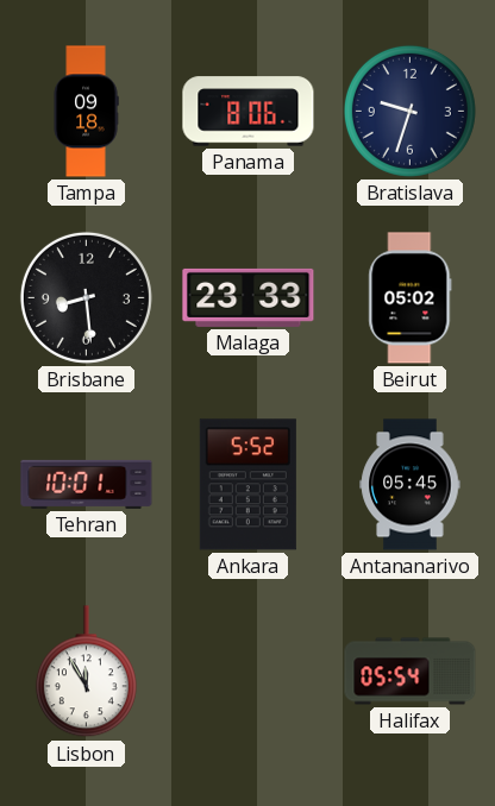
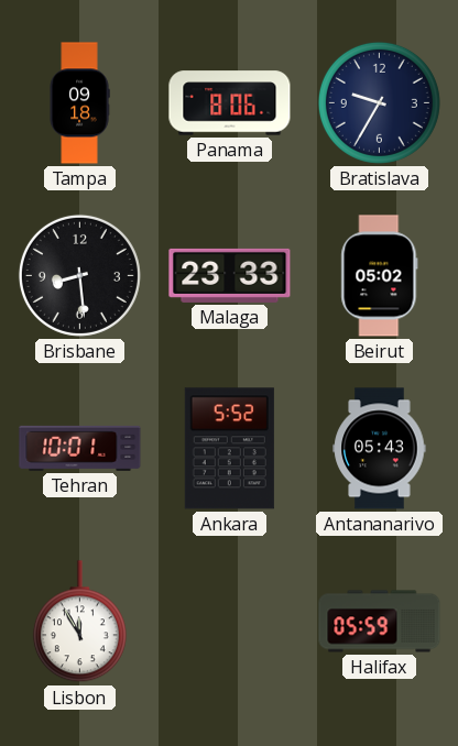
Bratislava: 9:33 -> 9:35
Antananarivo: 05:45 -> 05:43
Halifax: 05:54 -> 05:59
